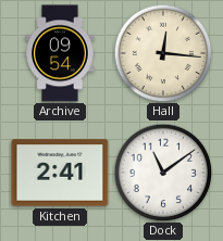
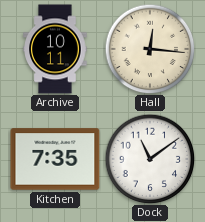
Archive: 09:54 -> 10:11
Kitchen: 2:41 -> 7:35
